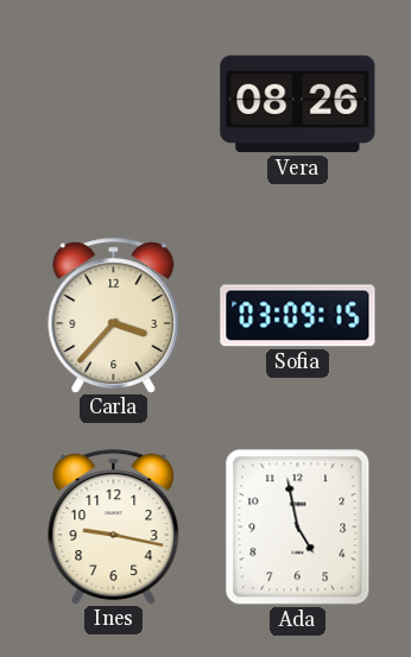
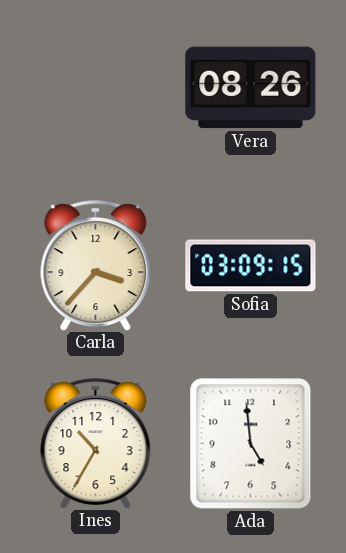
Ines: 9:17 -> 10:35
Ada: 4:58 -> 4:59
